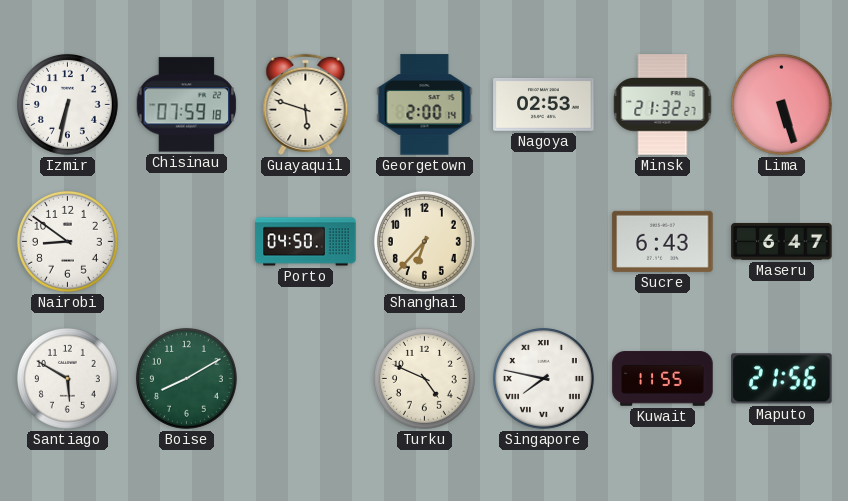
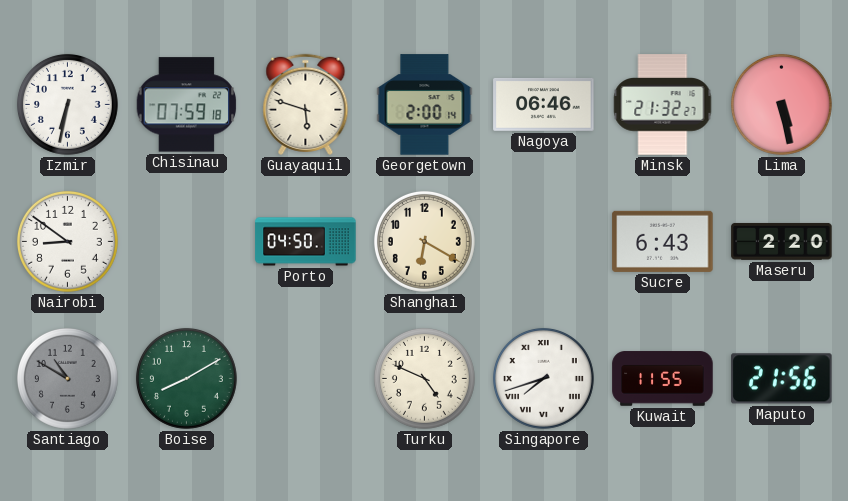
Nagoya: 02:53 -> 06:46
Lima: 5:27 -> 5:28
Shanghai: 6:37 -> 6:20
Maseru: 6:47 -> 2:20
Santiago: 5:50 -> 10:50
Santiago dial: white -> grey
Singapore: 7:47 -> 7:42
